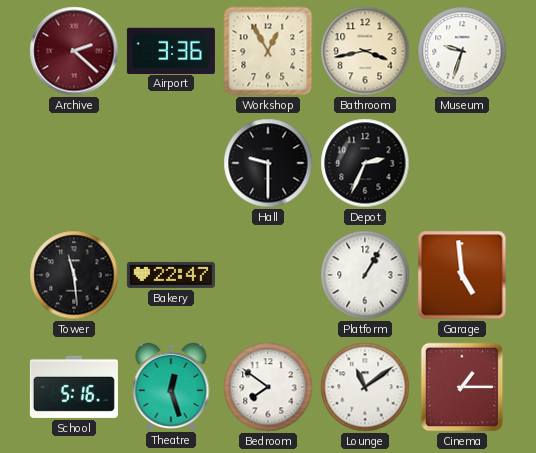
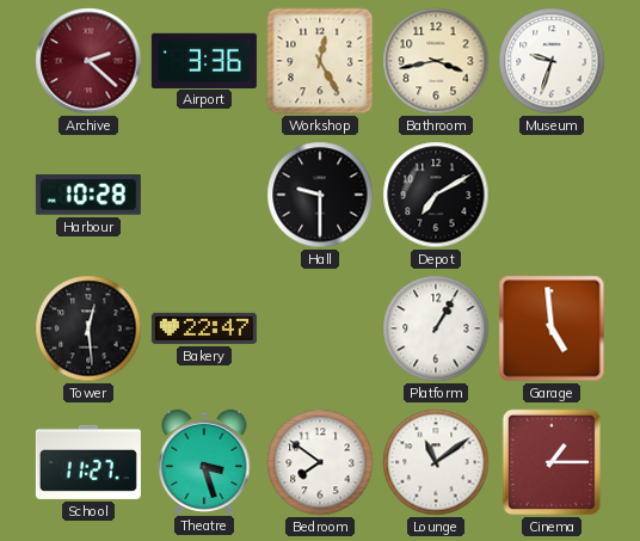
Workshop: 12:55 -> 12:25
Harbour: none -> 10:28
Depot: 2:34 -> 7:10
Tower: 11:29 -> 12:29
School: 5:16 -> 11:27
Theatre: 12:27 -> 3:27
